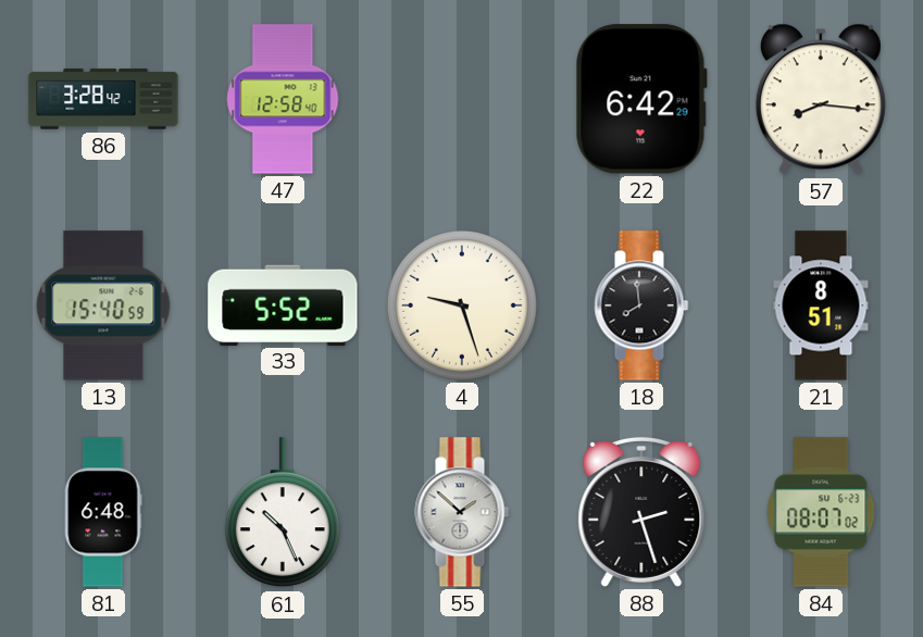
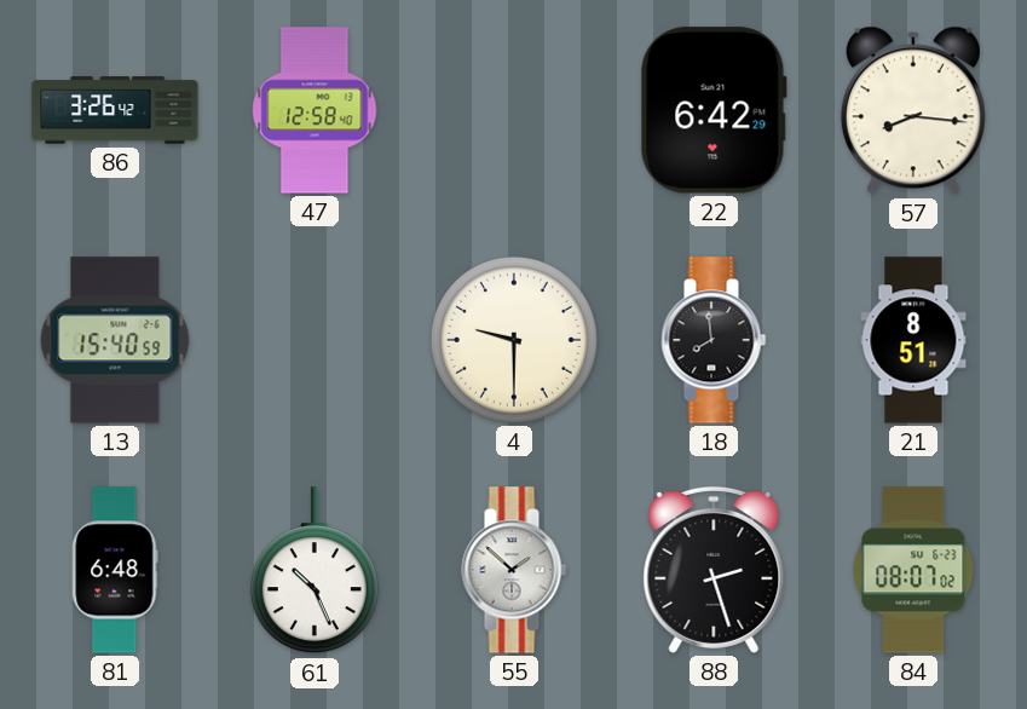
86: 3:28 -> 3:26
33: 5:52 -> none
4: 9:27 -> 9:30
